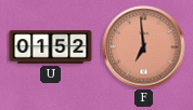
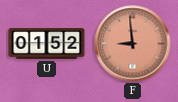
F: 6:59 -> 8:59
